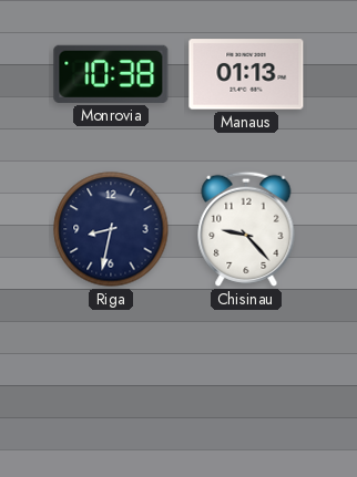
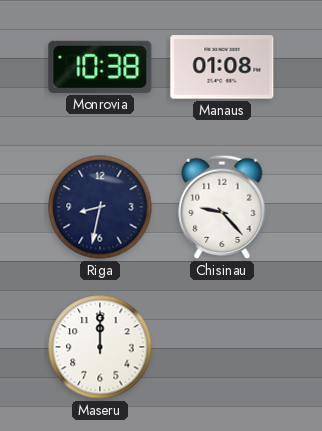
Manaus: 01:13 -> 01:08
Maseru: none -> 12:00
